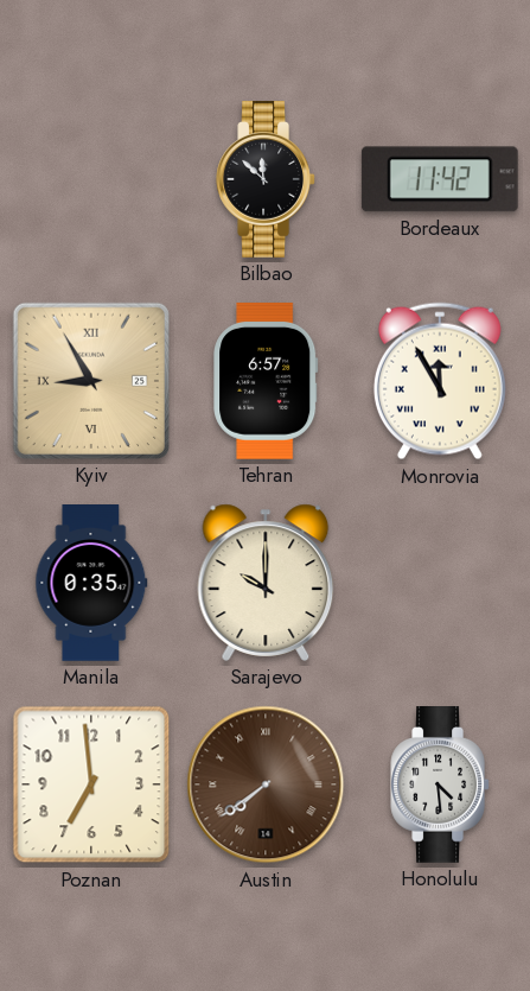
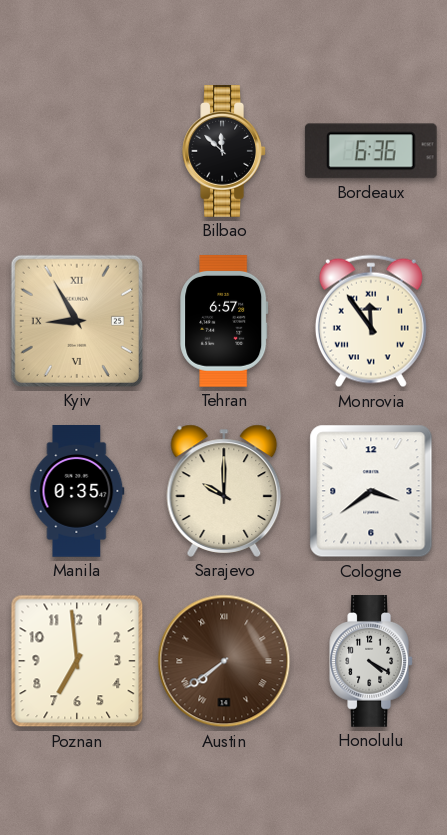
Bordeaux: 11:42 -> 6:36
Monrovia: 11:55 -> 11:54
Cologne: none -> 3:39
Honolulu: 4:29 -> 4:20
